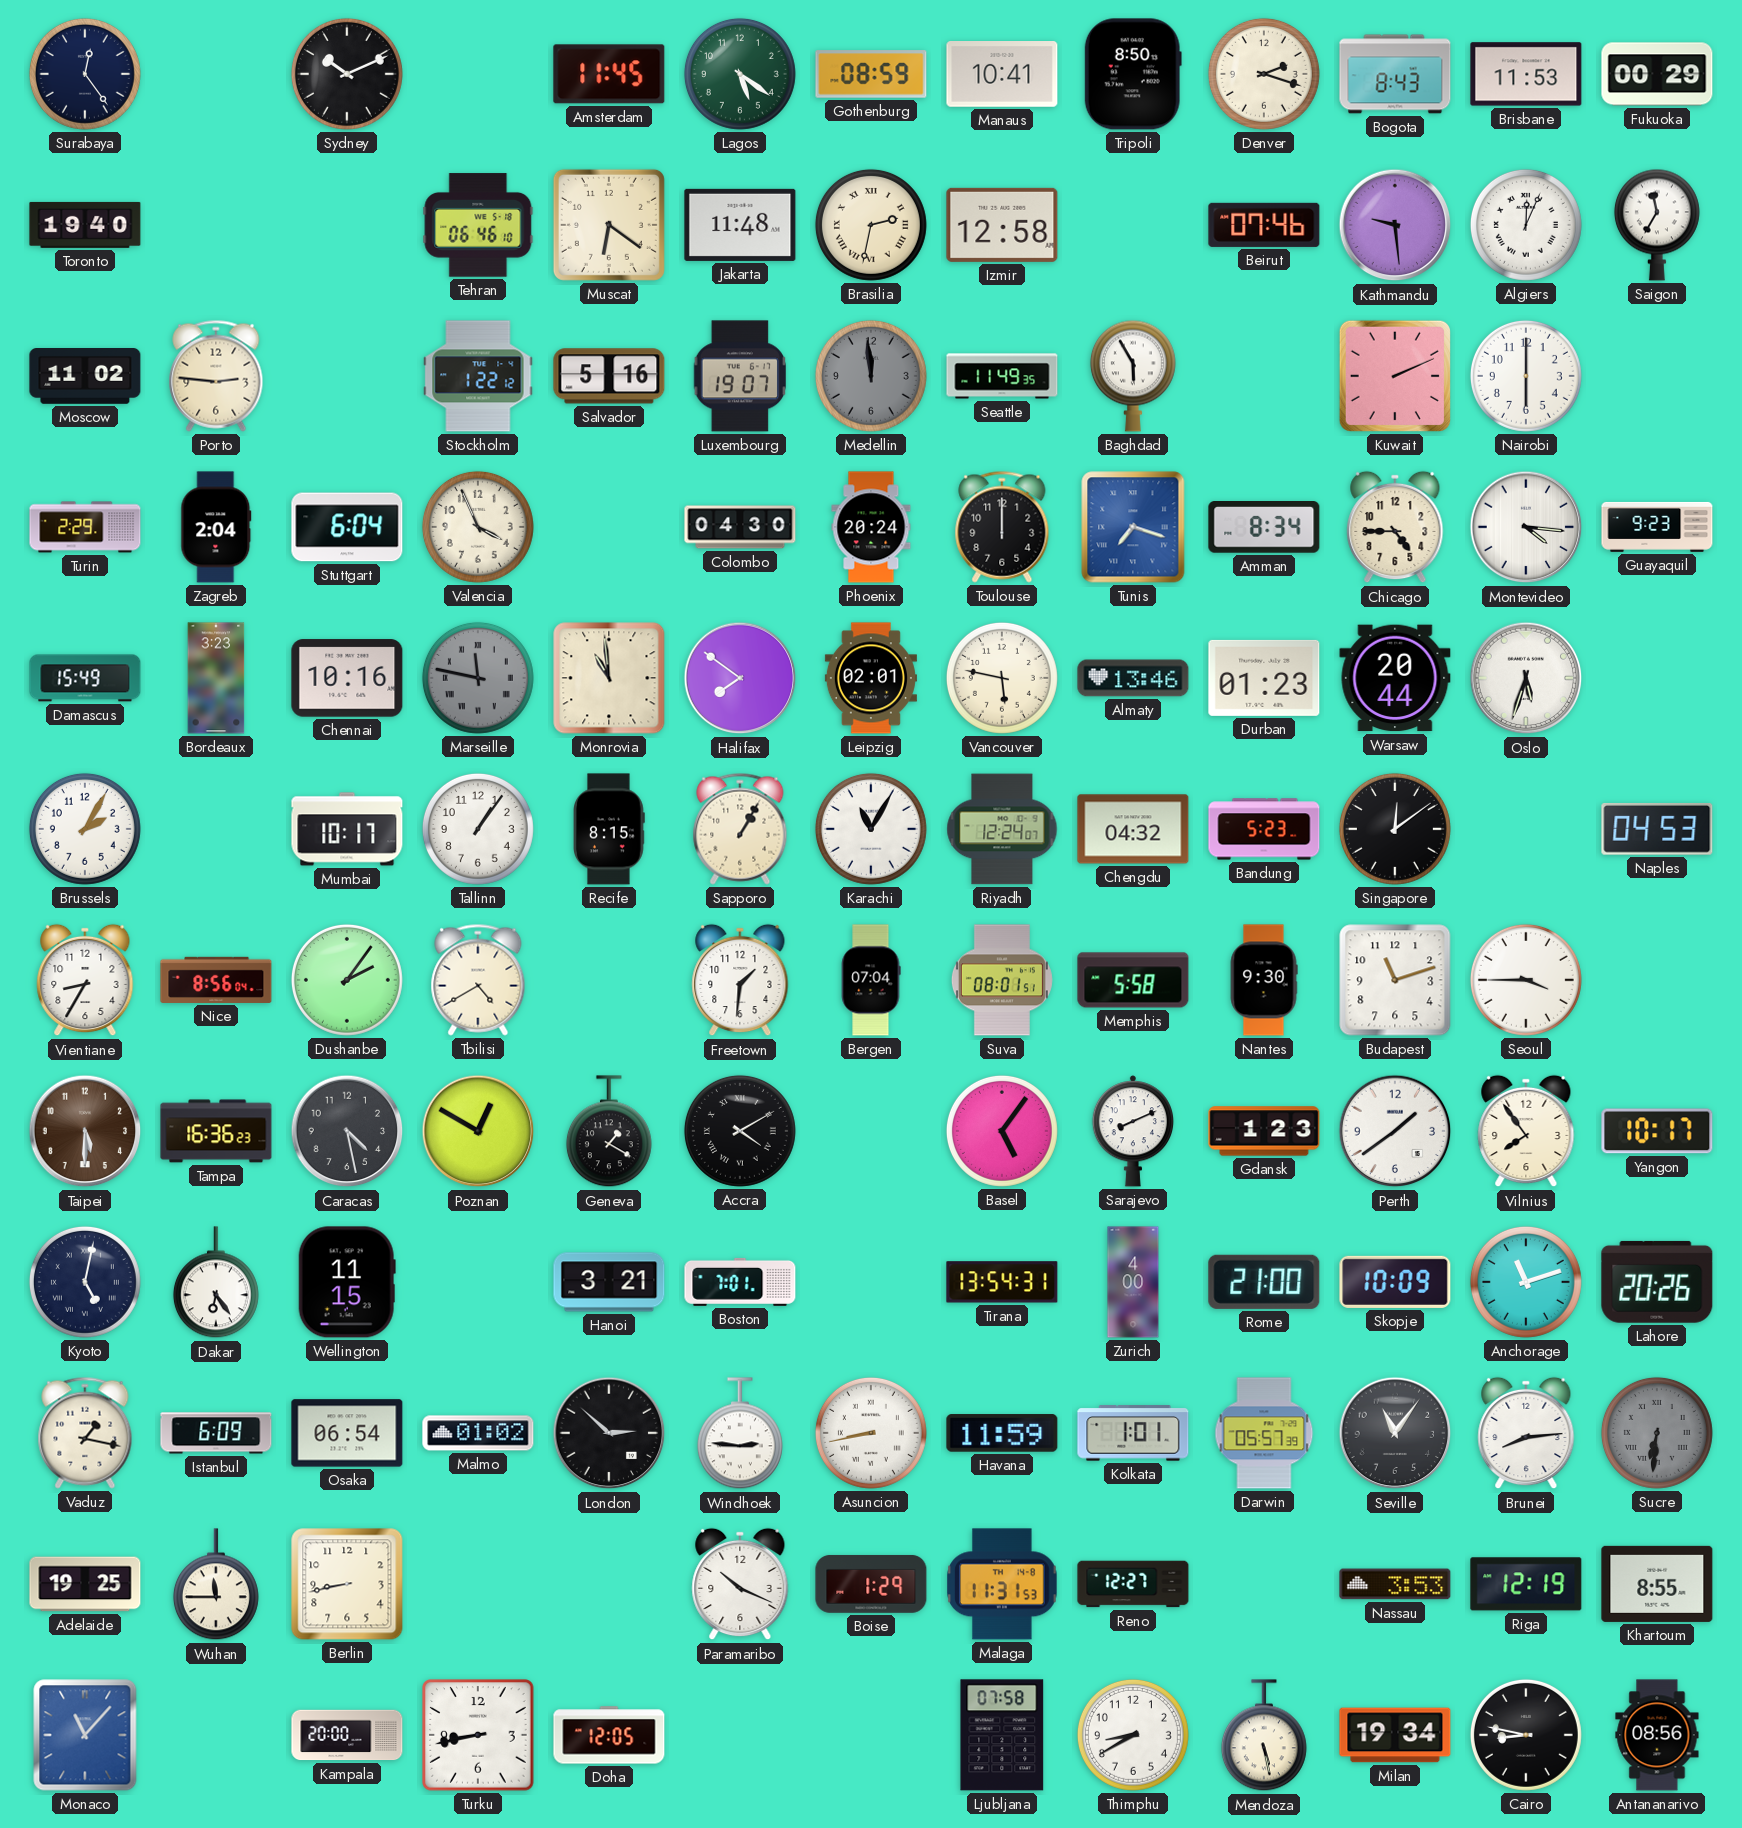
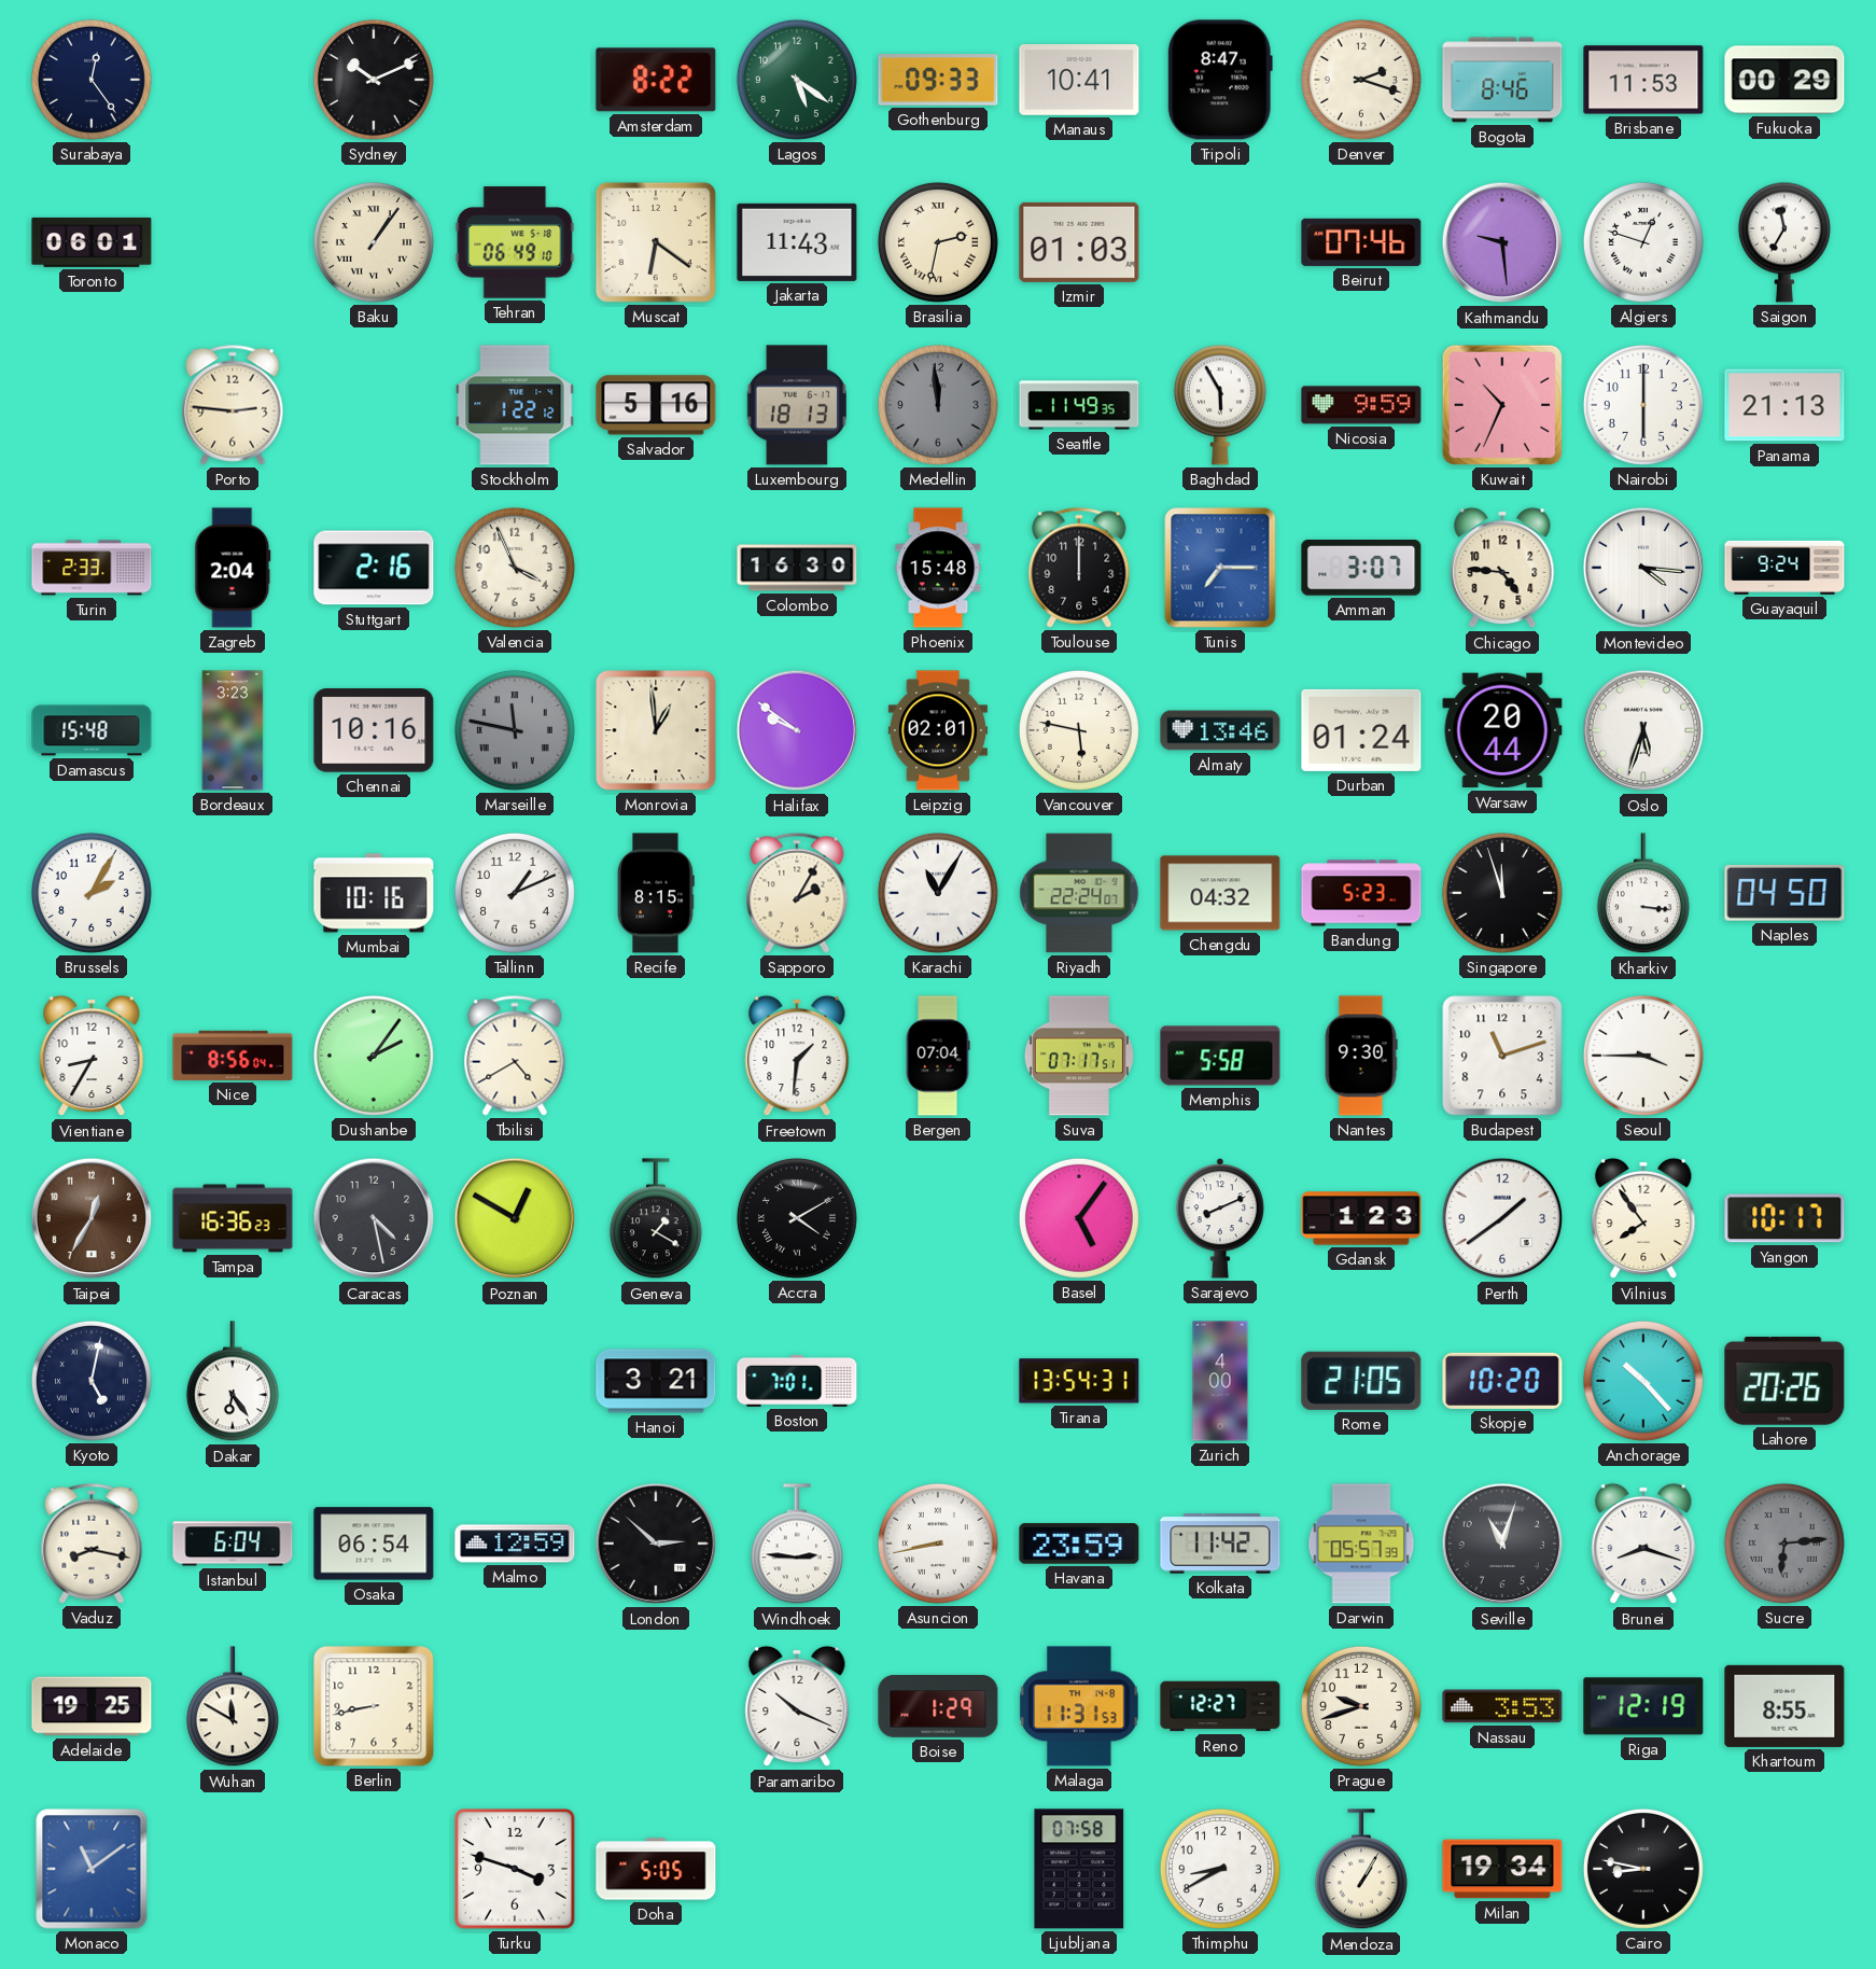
Amsterdam: 11:45 -> 8:22
Gothenburg: 08:59 -> 09:33
Tripoli: 8:50 -> 8:47
Bogota: 8:43 -> 8:46
Toronto: 19:40 -> 06:01
Baku: none -> 1:06
Tehran: 06:46 -> 06:49
Jakarta: 11:48 -> 11:43
Izmir: 12:58 -> 01:03
Algiers: 12:04 -> 12:48
Moscow: 11:02 -> none
Luxembourg: 19:07 -> 18:13
Nicosia: none -> 9:59
Kuwait: 2:11 -> 10:34
Panama: none -> 21:13
Turin: 2:29 -> 2:33
Stuttgart: 6:04 -> 2:16
Colombo: 04:30 -> 16:30
Phoenix: 20:24 -> 15:48
Tunis: 7:18 -> 7:15
Amman: 8:34 -> 3:07
Chicago: 4:45 -> 4:46
Guayaquil: 9:23 -> 9:24
Damascus: 15:49 -> 15:48
Monrovia: 10:59 -> 12:59
Halifax: 7:51 -> 9:51
Durban: 01:23 -> 01:24
Mumbai: 10:17 -> 10:16
Tallinn: 1:06 -> 1:11
Sapporo: 1:05 -> 2:05
Riyadh: 12:24 -> 22:24
Singapore: 12:09 -> 11:57
Kharkiv: none -> 3:16
Naples: 04:53 -> 04:50
Suva: 08:01 -> 07:17
Taipei: 5:30 -> 12:35
Wellington: 11:15 -> none
Rome: 21:00 -> 21:05
Skopje: 10:09 -> 10:20
Anchorage: 11:12 -> 10:23
Vaduz: 1:17 -> 8:17
Istanbul: 6:09 -> 6:04
Malmo: 01:02 -> 12:59
Havana: 11:59 -> 23:59
Kolkata: 1:01 -> 11:42
Seville: 11:06 -> 11:03
Brunei: 8:14 -> 8:18
Sucre: 6:31 -> 6:14
Wuhan: 11:45 -> 11:50
Prague: none -> 9:42
Monaco: 11:07 -> 11:09
Kampala: 20:00 -> none
Turku: 8:43 -> 3:48
Doha: 12:05 -> 5:05
Mendoza: 5:28 -> 1:05
Antananarivo: 08:56 -> none
